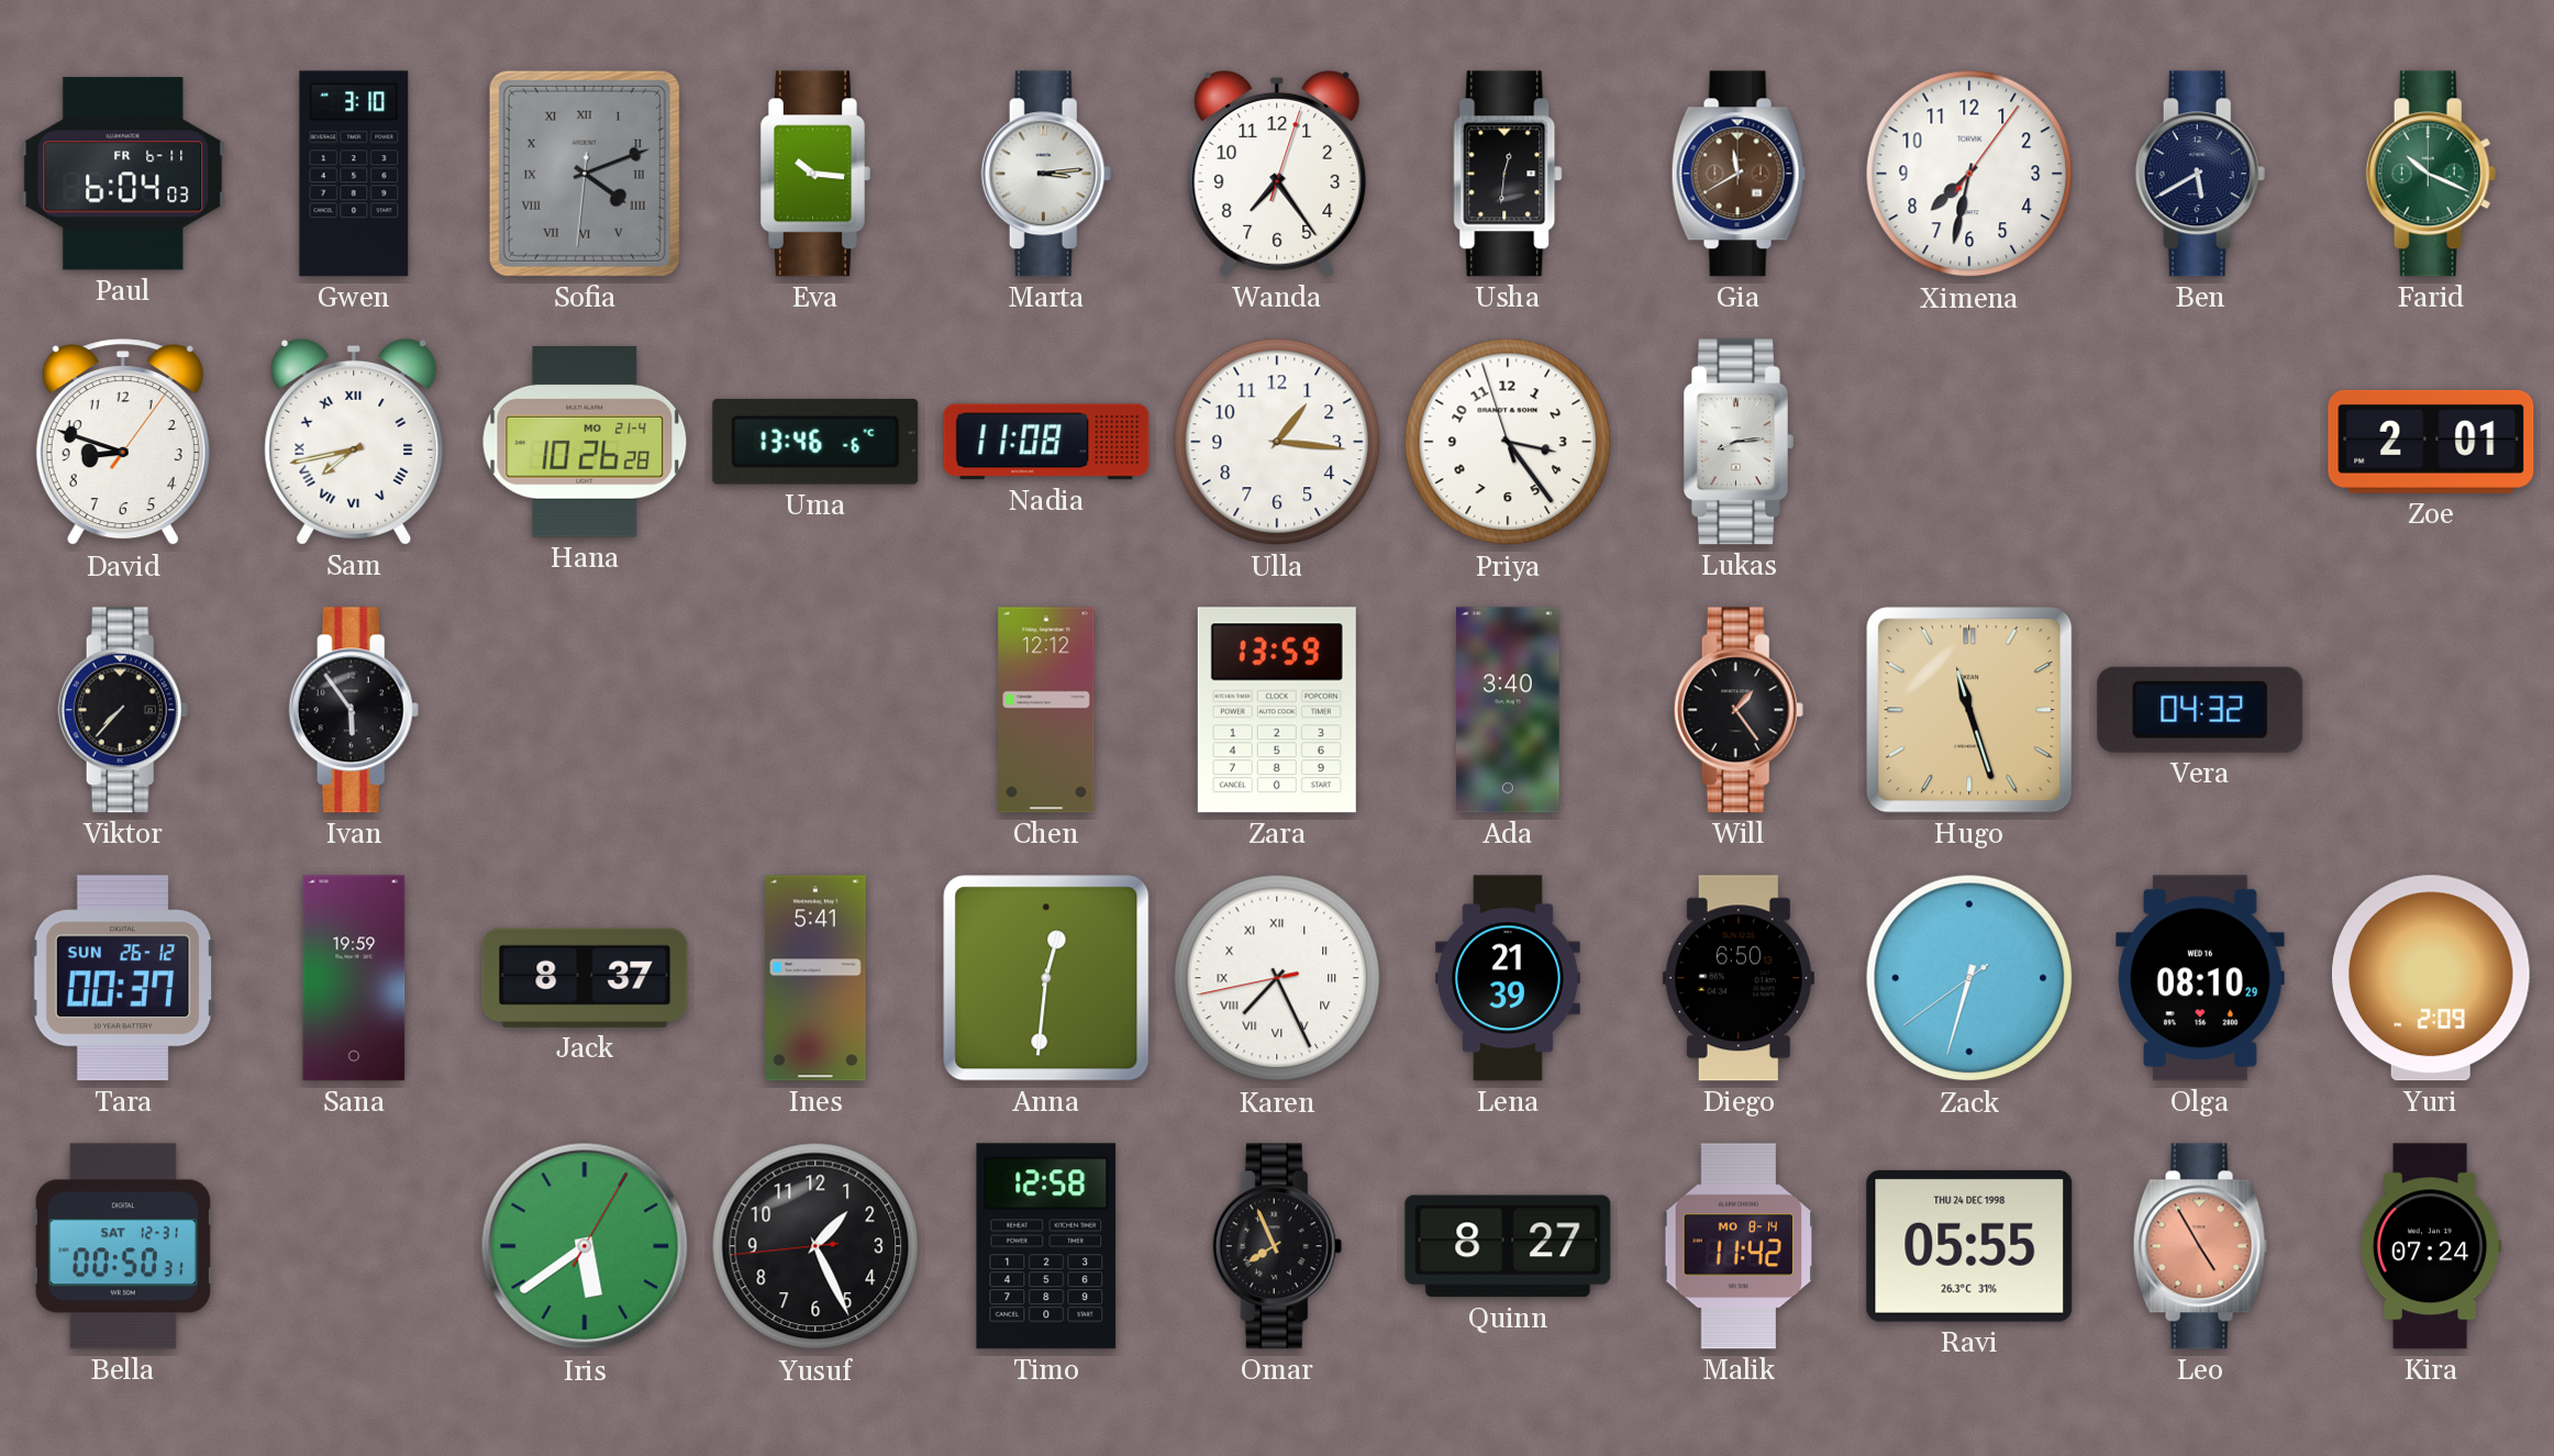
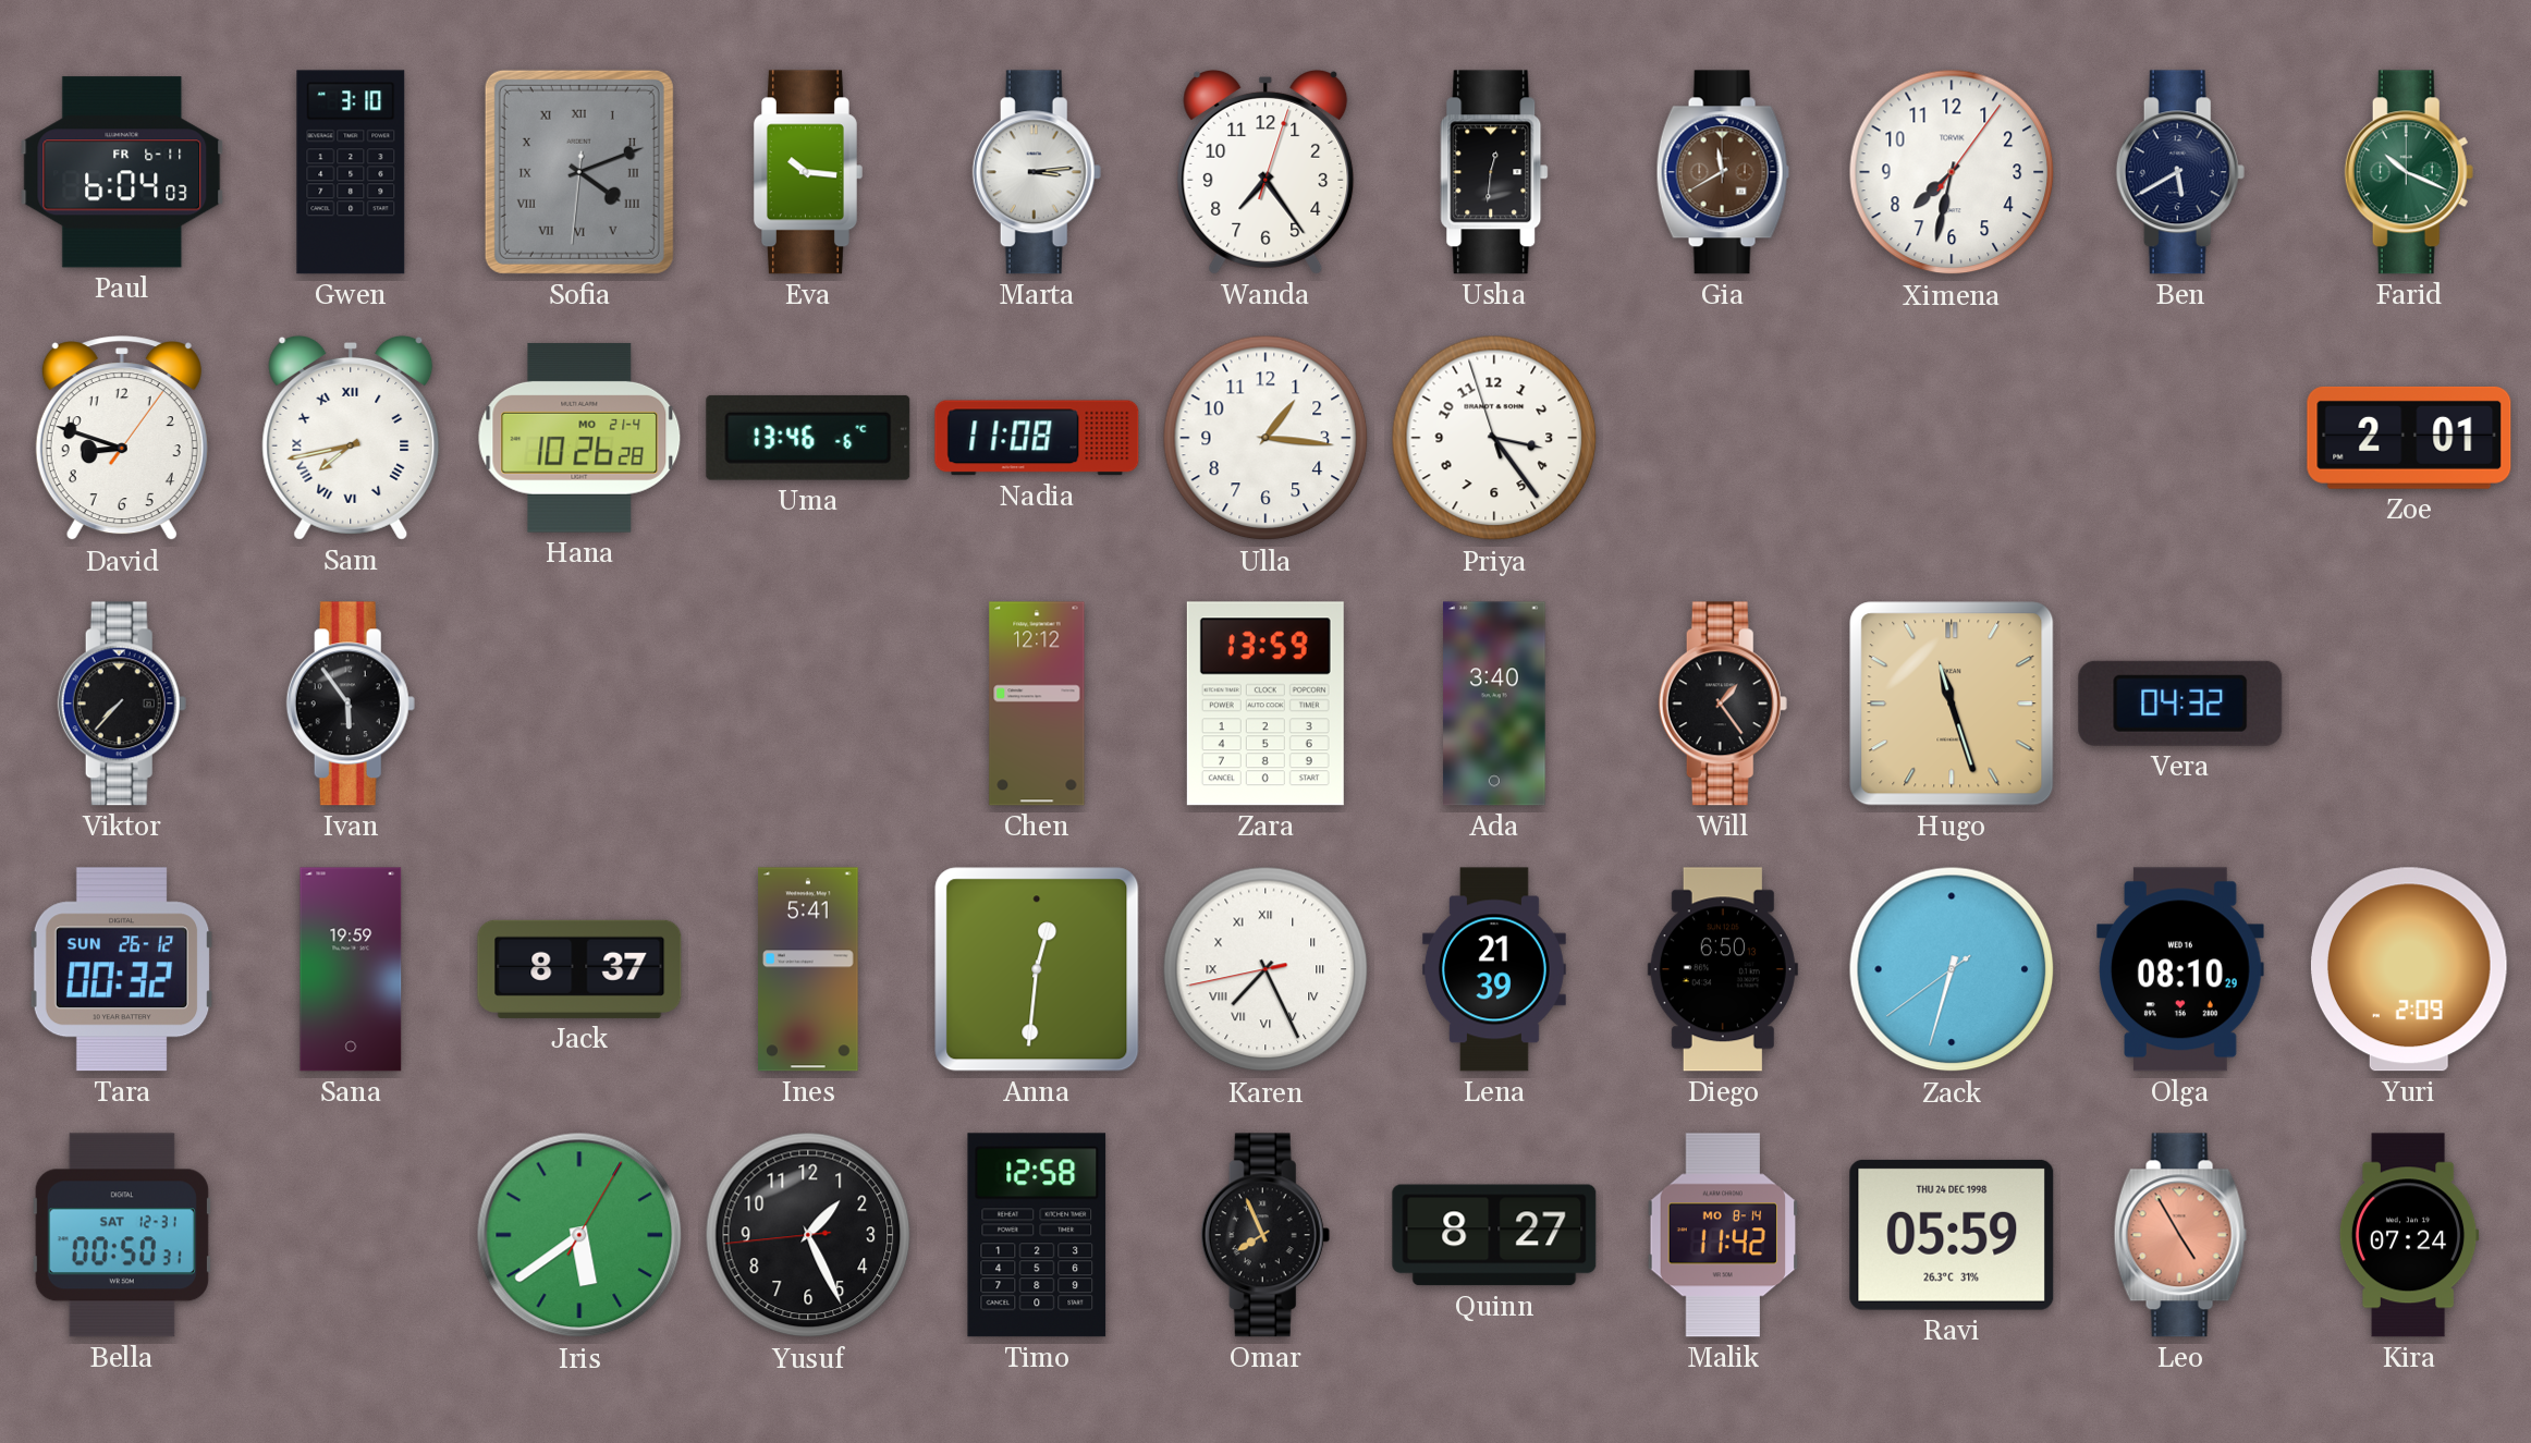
Lukas: 8:14 -> none
Tara: 00:37 -> 00:32
Ravi: 05:55 -> 05:59
